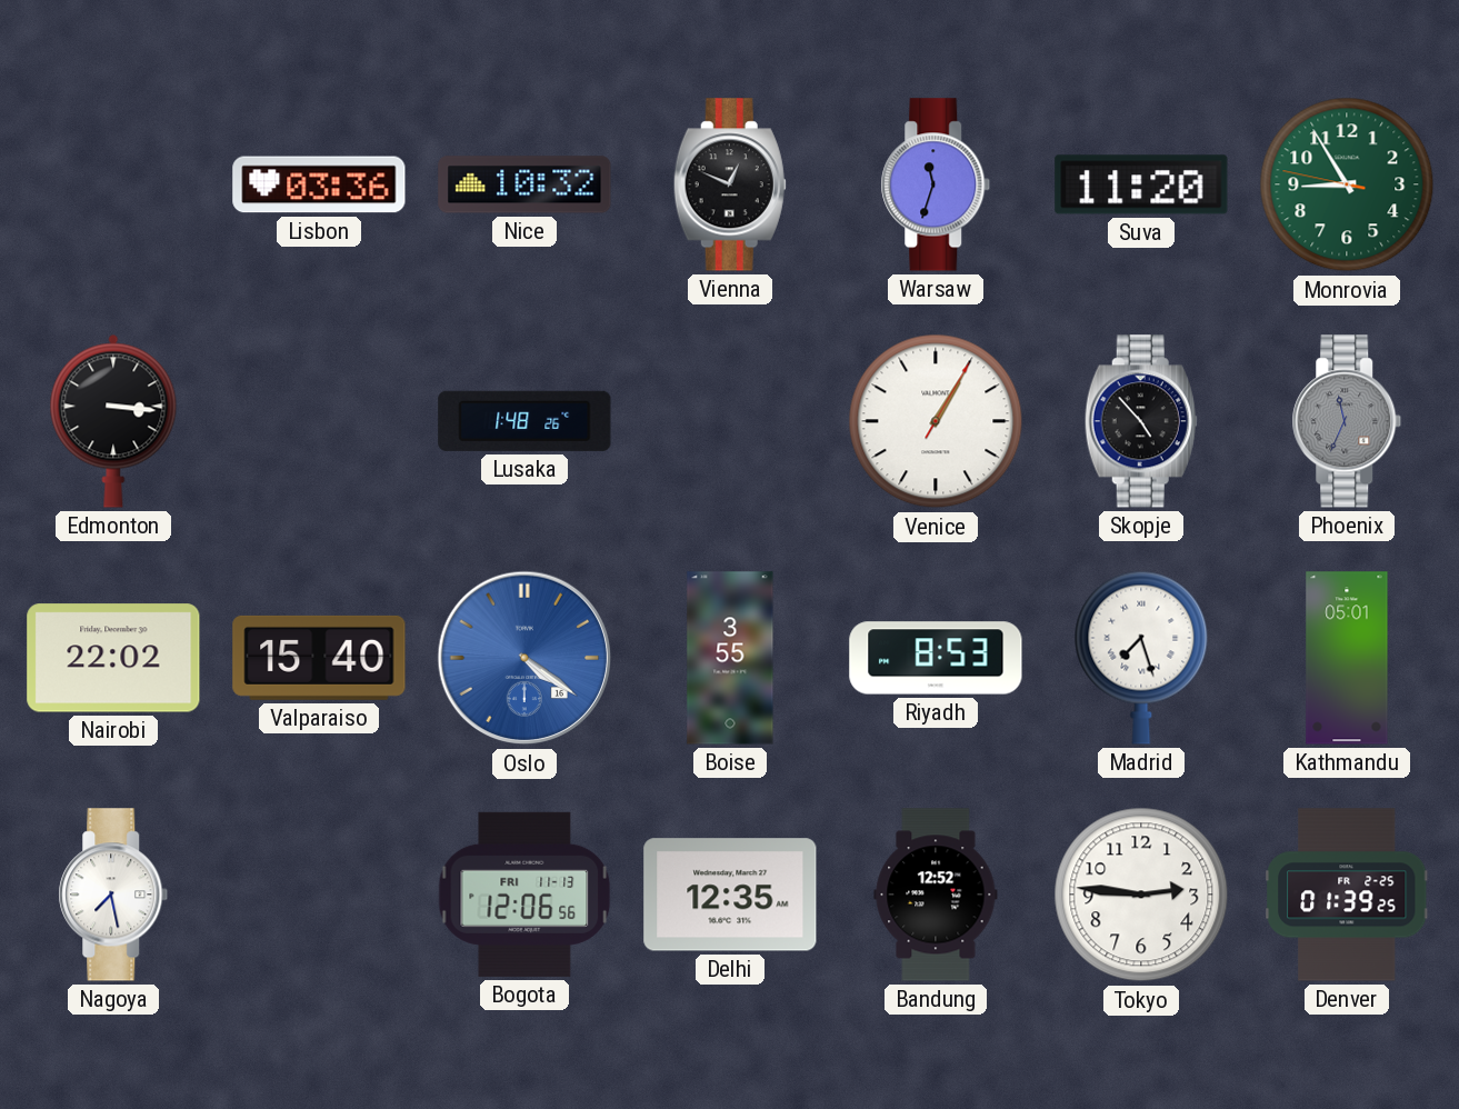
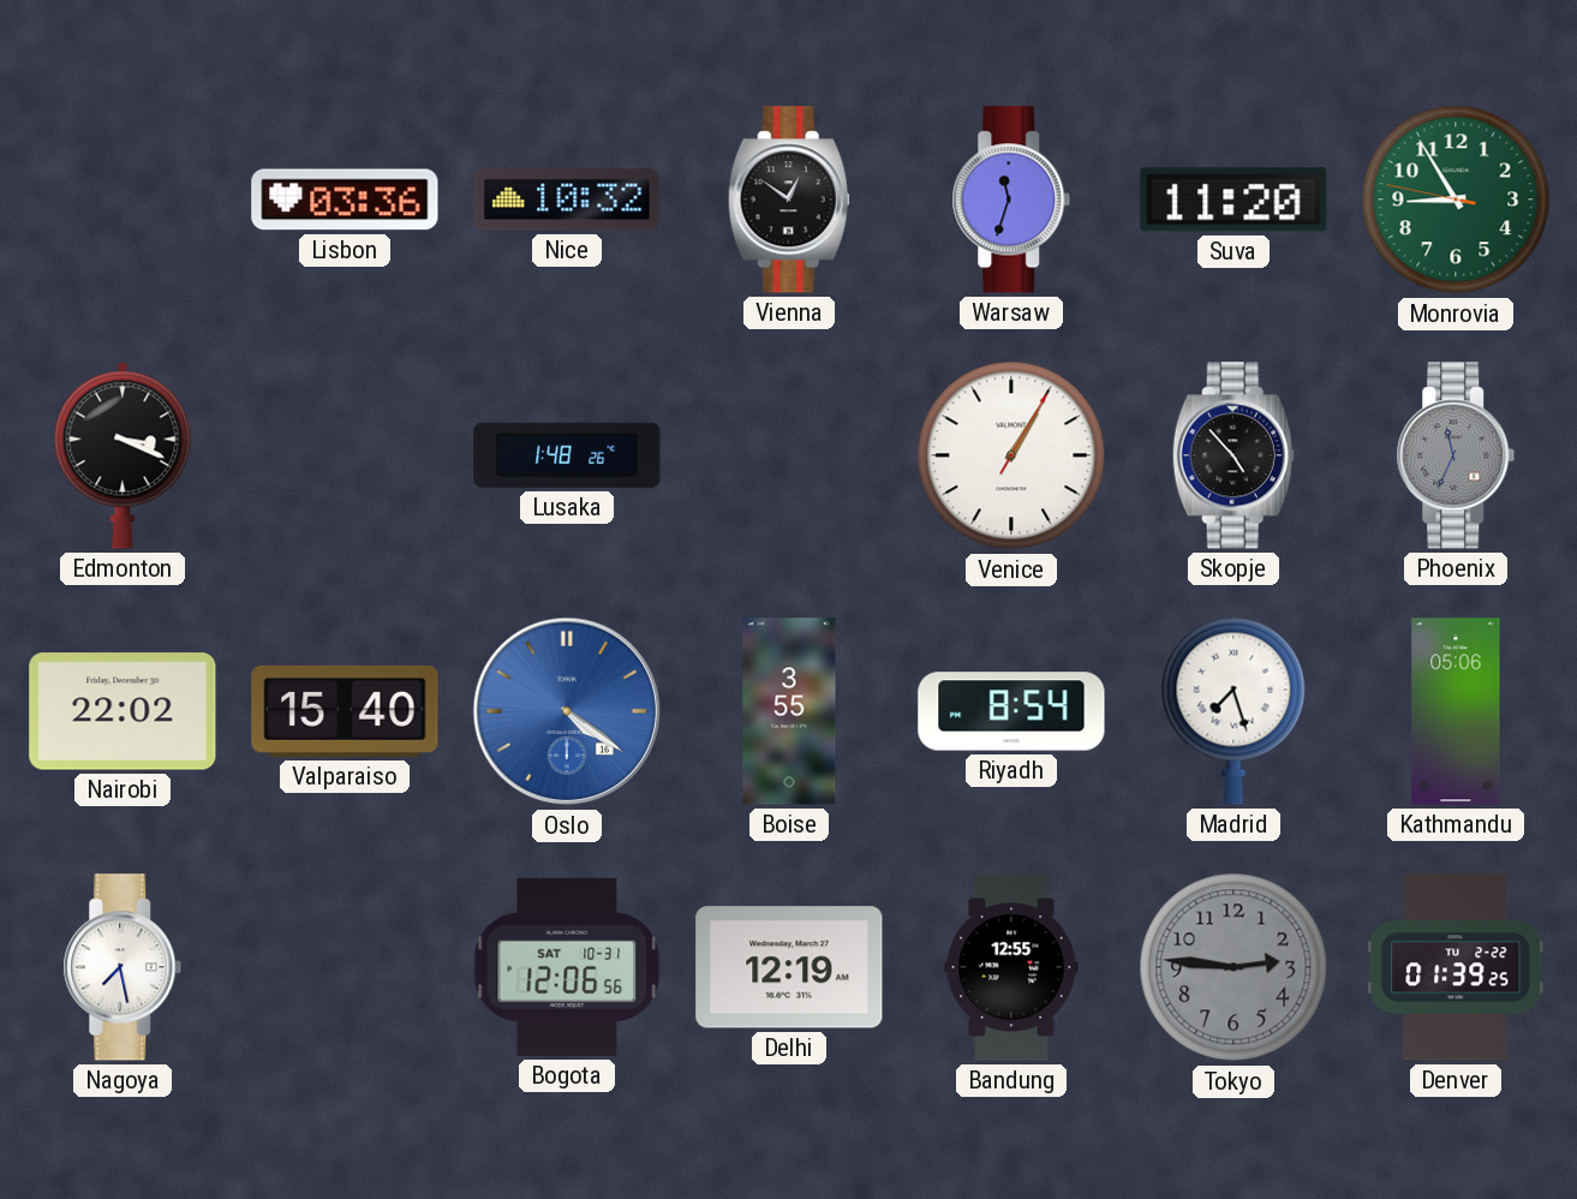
Vienna: 12:49 -> 12:51
Edmonton: 3:16 -> 3:19
Riyadh: 8:53 -> 8:54
Kathmandu: 05:01 -> 05:06
Bogota date: FRI 11-13 -> SAT 10-31
Delhi: 12:35 -> 12:19
Bandung: 12:52 -> 12:55
Tokyo dial: white -> grey
Denver date: FR 2-25 -> TU 2-22
